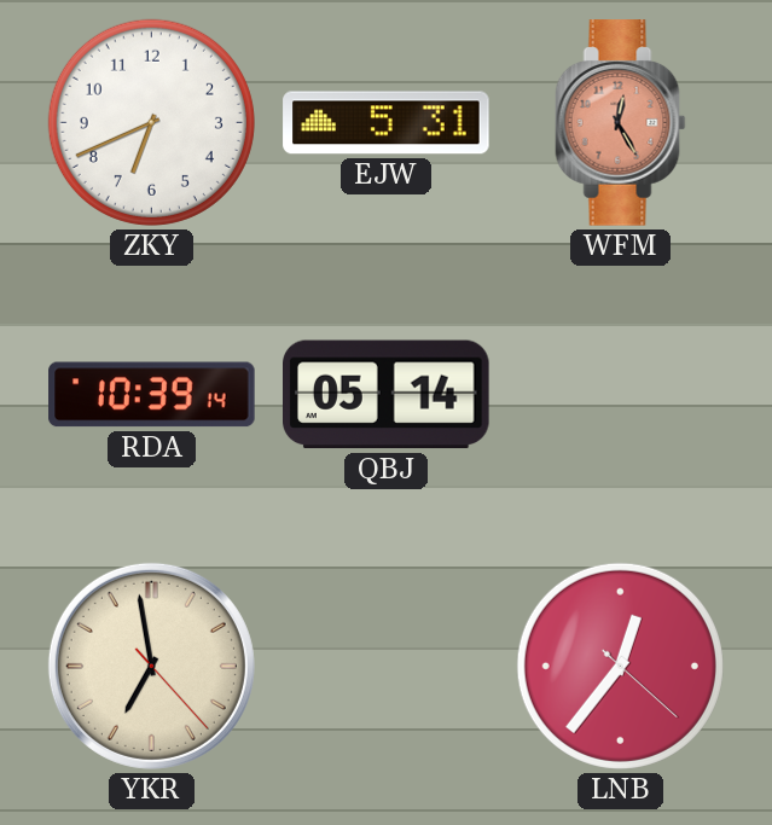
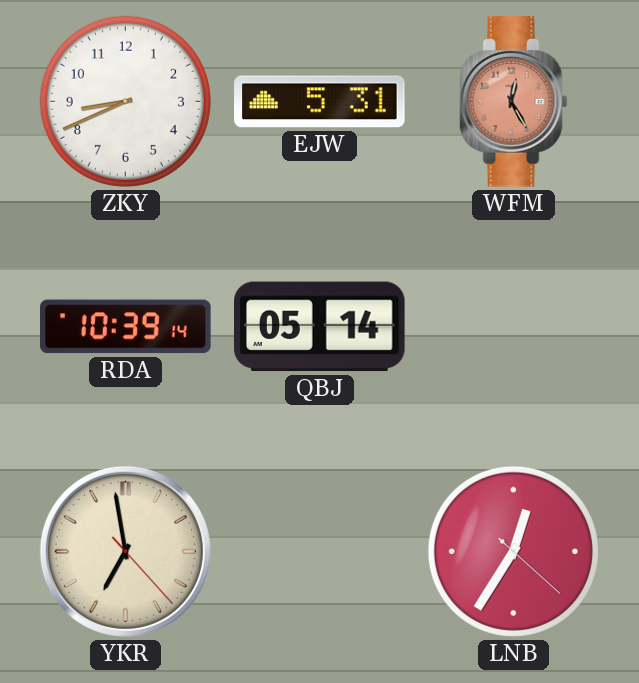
ZKY: 6:41 -> 8:41
LNB: 12:36 -> 12:35
